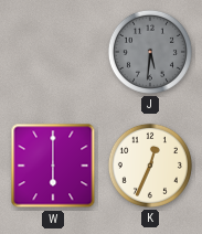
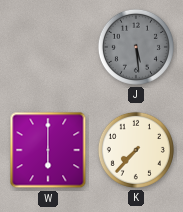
J: 5:31 -> 5:29
K: 12:34 -> 7:37
